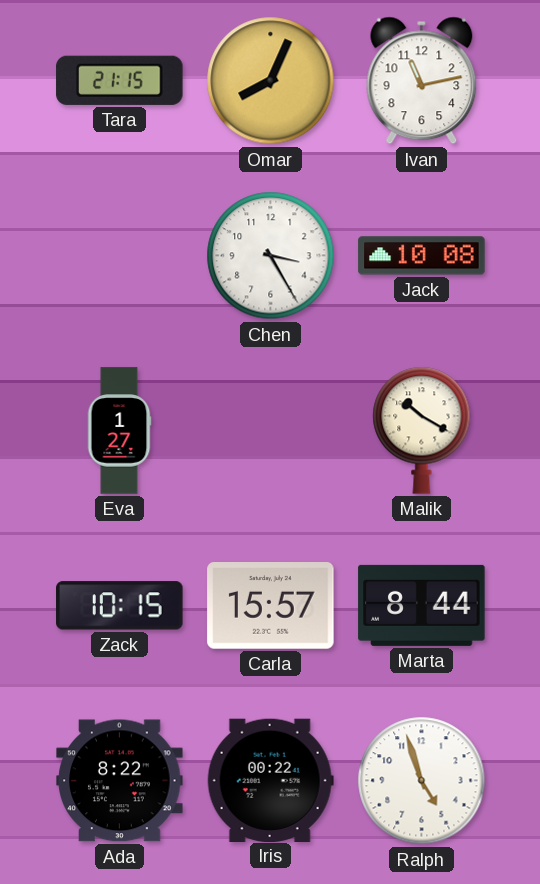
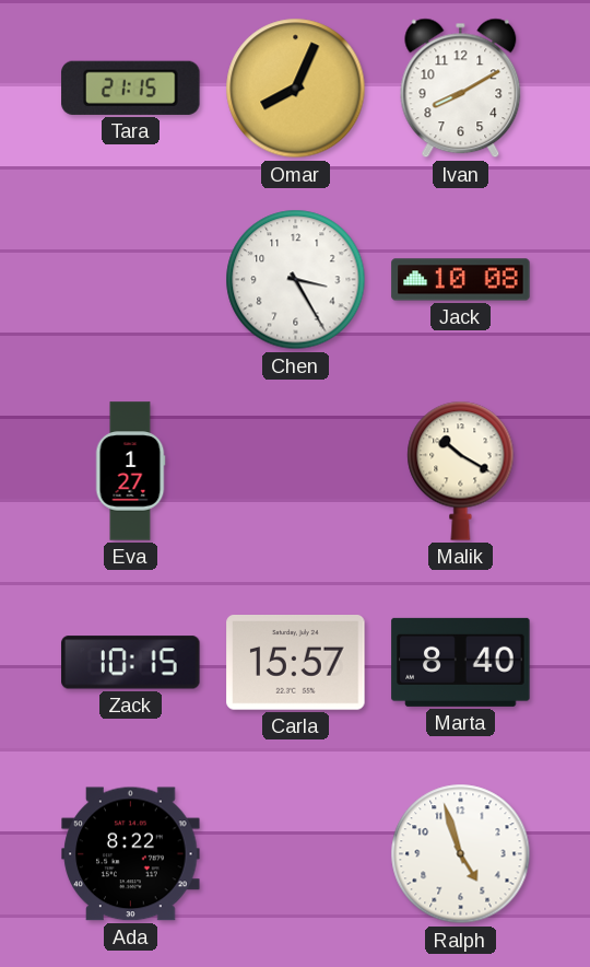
Ivan: 11:13 -> 8:10
Marta: 8:44 -> 8:40
Iris: 00:22 -> none
